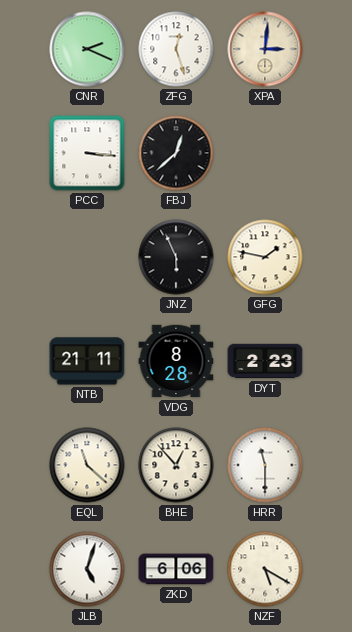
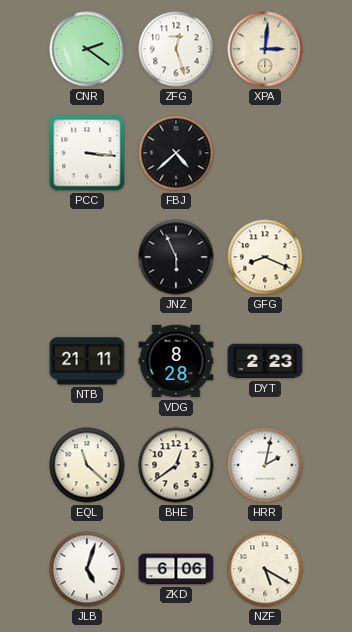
CNR: 2:19 -> 2:21
FBJ: 12:38 -> 4:38
GFG: 1:47 -> 8:19
BHE: 12:53 -> 12:39
HRR: 11:30 -> 2:02
